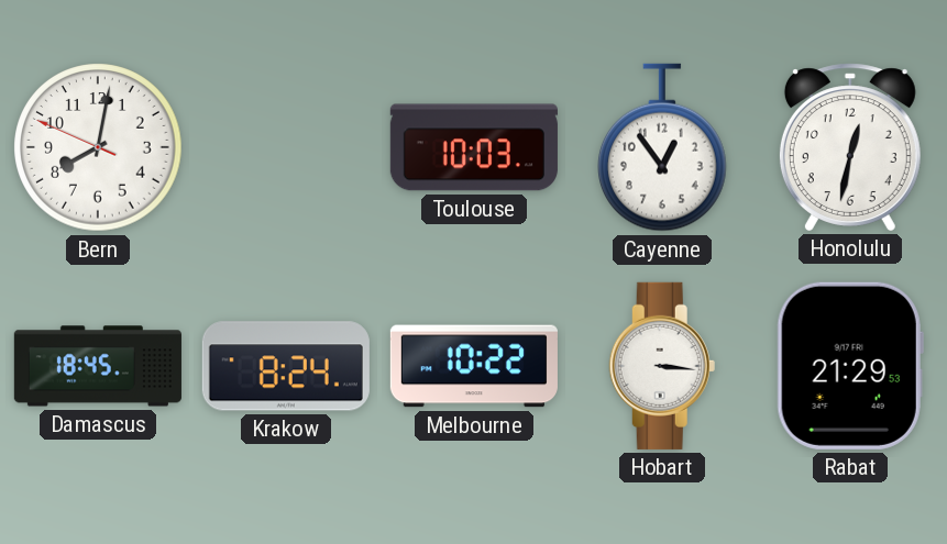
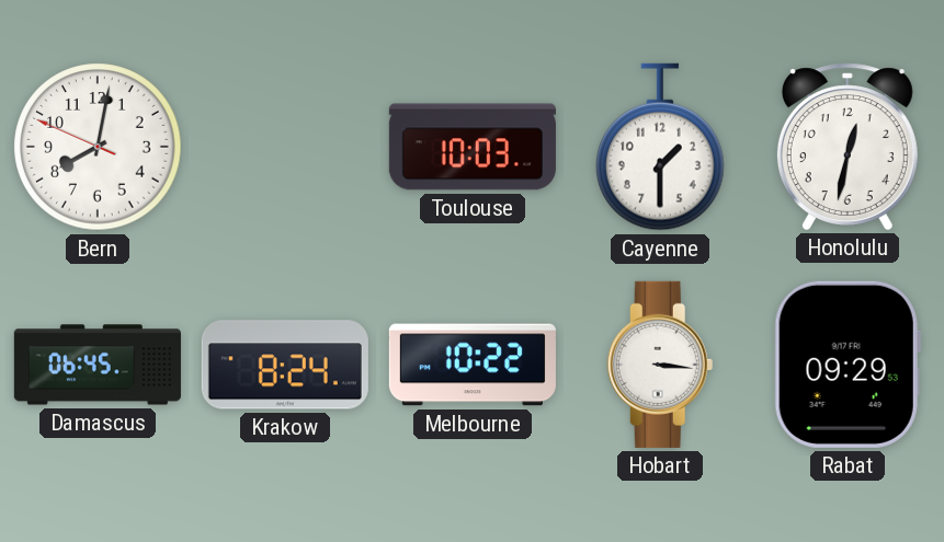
Cayenne: 12:54 -> 1:30
Damascus: 18:45 -> 06:45
Rabat: 21:29 -> 09:29
